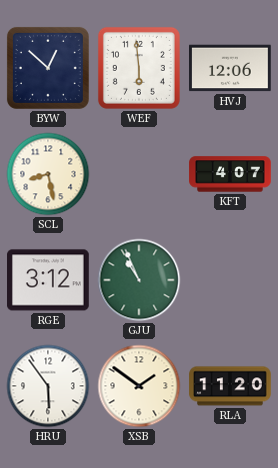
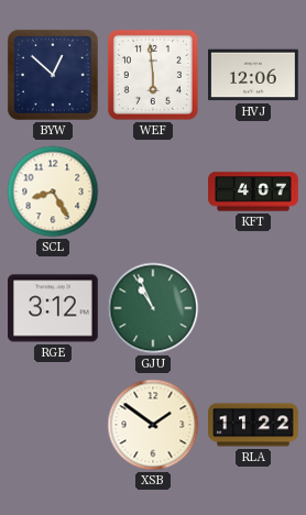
SCL: 8:28 -> 8:25
HRU: 5:54 -> none
RLA: 11:20 -> 11:22
